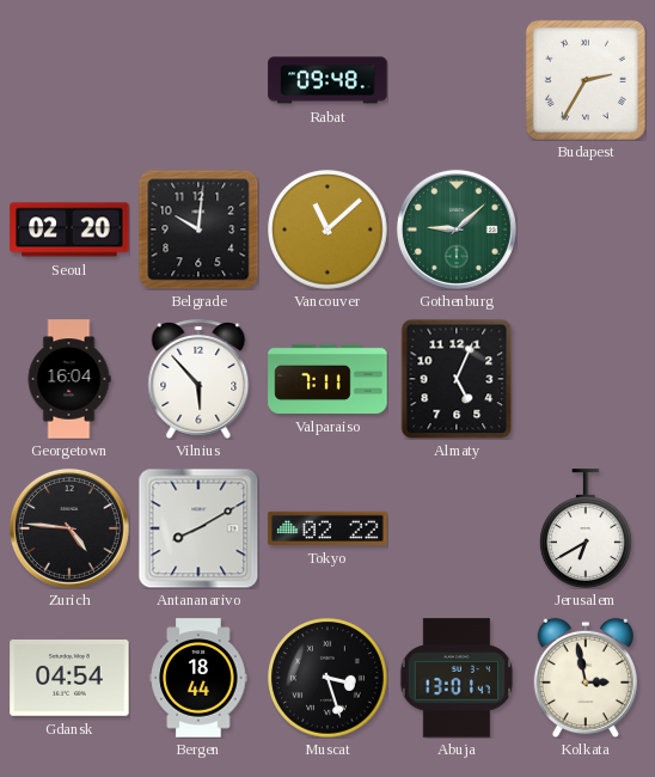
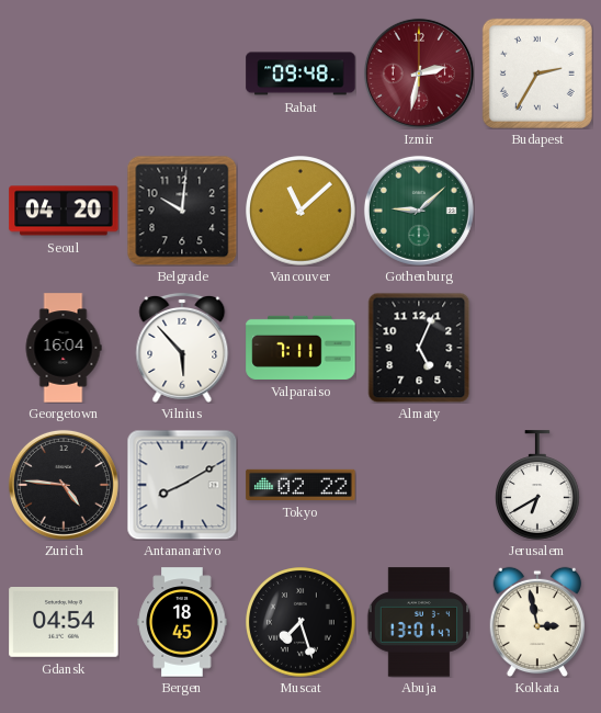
Izmir: none -> 2:32
Seoul: 02:20 -> 04:20
Bergen: 18:44 -> 18:45
Muscat: 3:27 -> 7:27
